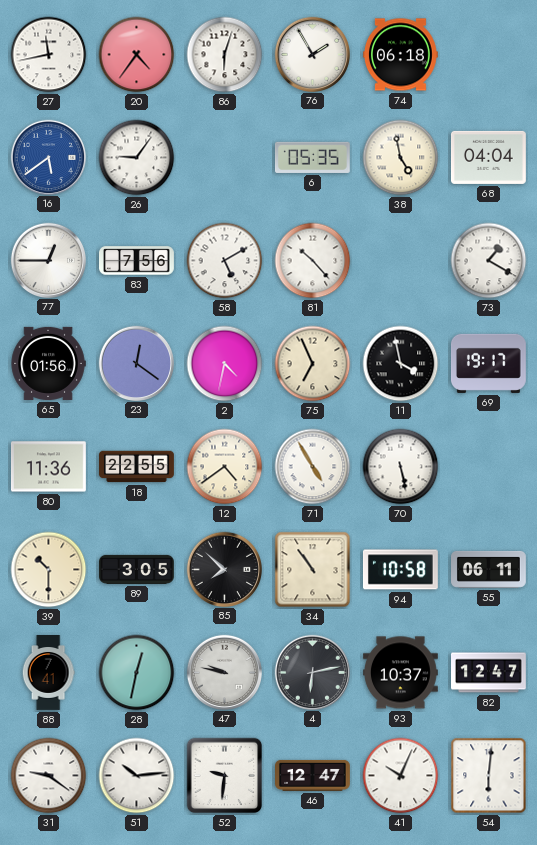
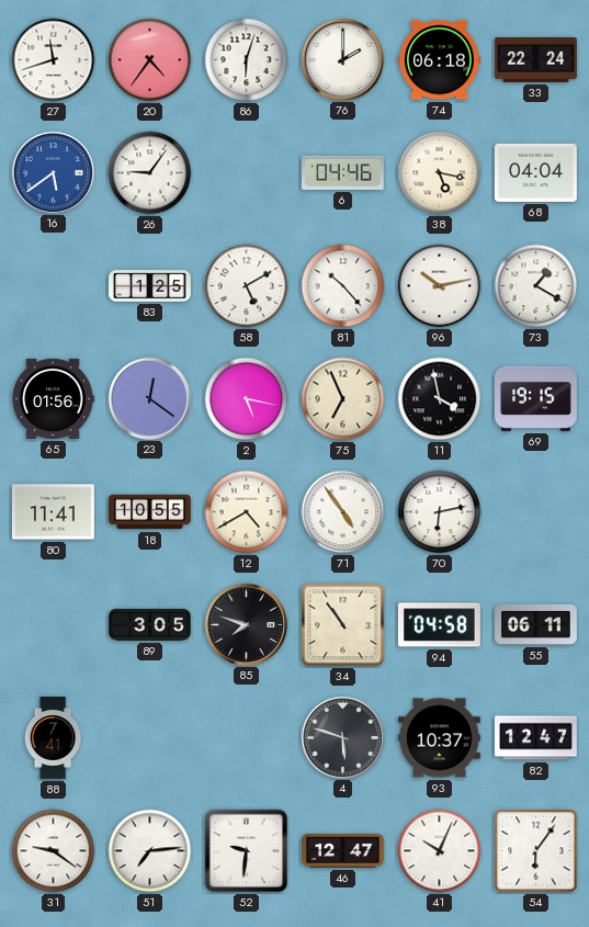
27: 11:43 -> 11:42
76: 1:55 -> 2:00
33: none -> 22:24
6: 05:35 -> 04:46
38: 4:58 -> 5:17
77: 12:45 -> none
83: 7:56 -> 1:25
96: none -> 10:13
2: 4:32 -> 5:17
69: 19:17 -> 19:15
80: 11:36 -> 11:41
18: 22:55 -> 10:55
12: 4:39 -> 4:40
71: 4:55 -> 4:54
70: 5:28 -> 6:13
39: 10:30 -> none
85: 7:52 -> 7:48
94: 10:58 -> 04:58
28: 12:32 -> none
47: 9:47 -> none
4: 6:13 -> 5:48
51: 10:14 -> 7:14
54: 6:01 -> 6:06
